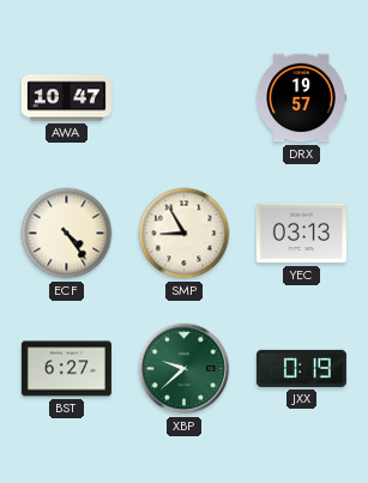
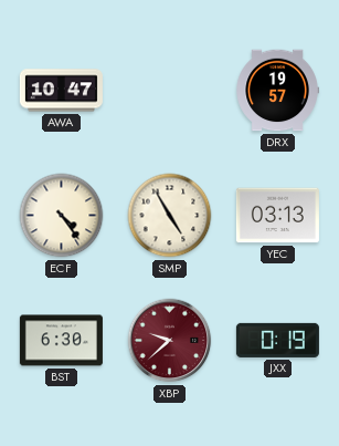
SMP: 8:55 -> 4:55
BST: 6:27 -> 6:30
XBP dial: green -> burgundy
